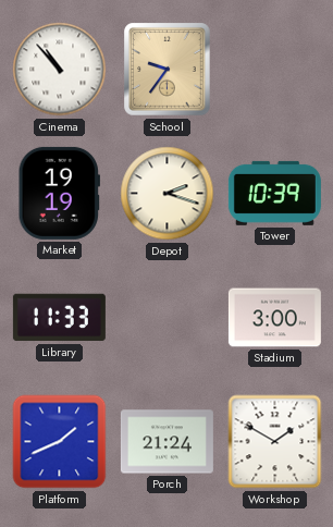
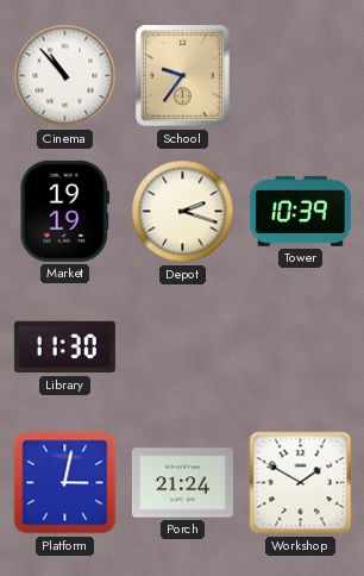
Library: 11:33 -> 11:30
Stadium: 3:00 -> none
Platform: 1:41 -> 3:02
